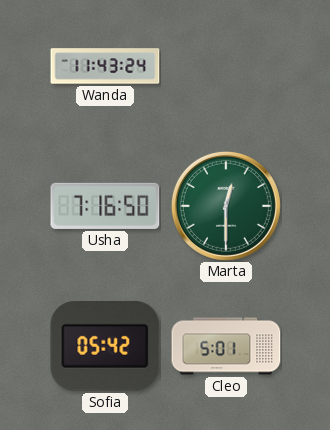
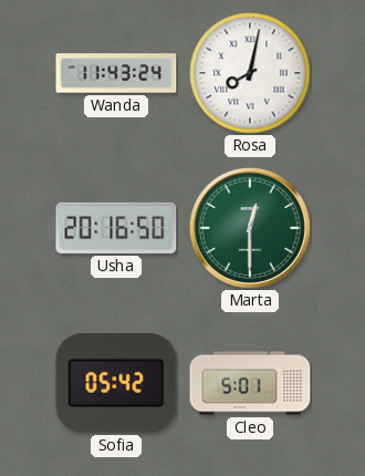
Rosa: none -> 8:02
Usha: 7:16 -> 20:16
